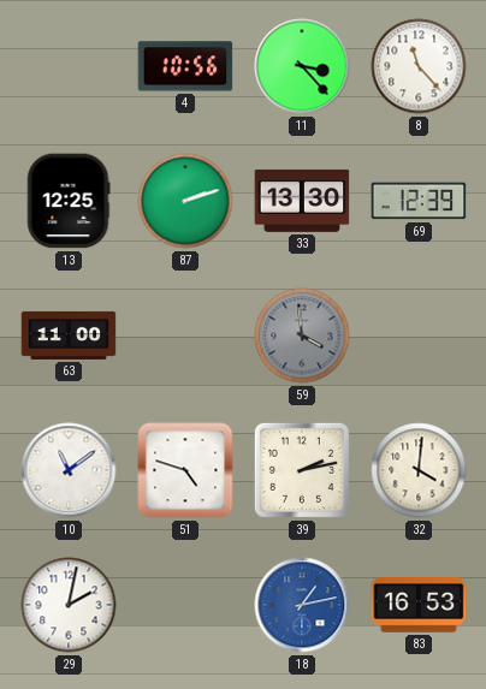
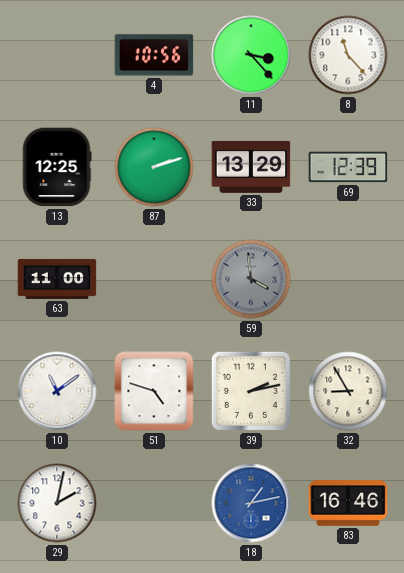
33: 13:30 -> 13:29
32: 4:01 -> 8:55
83: 16:53 -> 16:46
